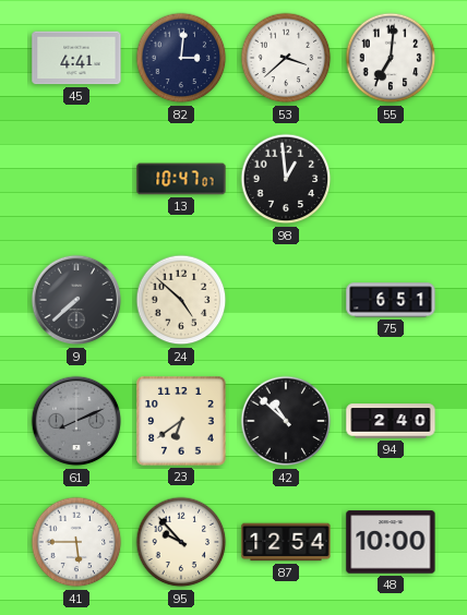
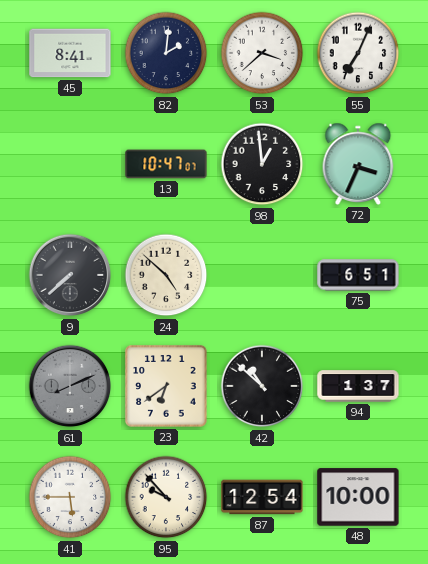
45: 4:41 -> 8:41
82: 3:01 -> 2:01
55: 7:01 -> 7:04
72: none -> 3:34
94: 2:40 -> 1:37
